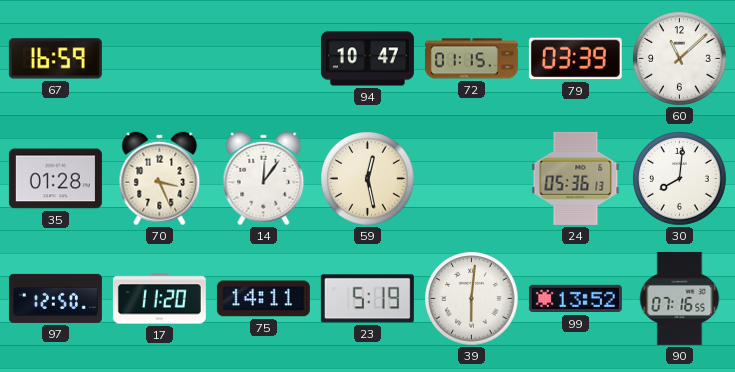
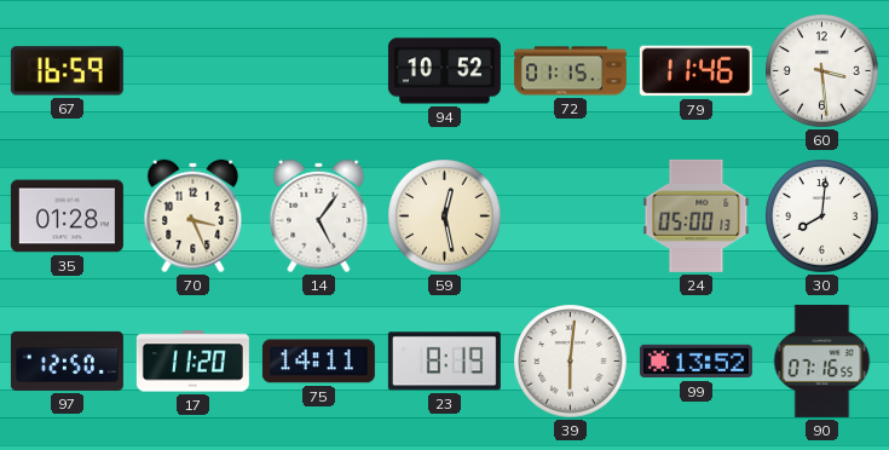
94: 10:47 -> 10:52
79: 03:39 -> 11:46
60: 11:08 -> 3:29
14: 12:06 -> 5:06
24: 05:36 -> 05:00
23: 5:19 -> 8:19
